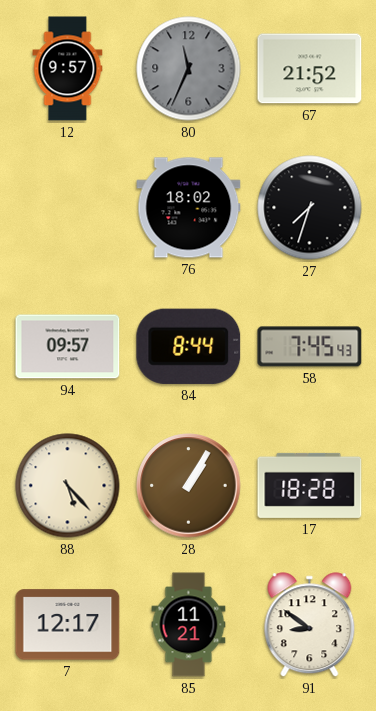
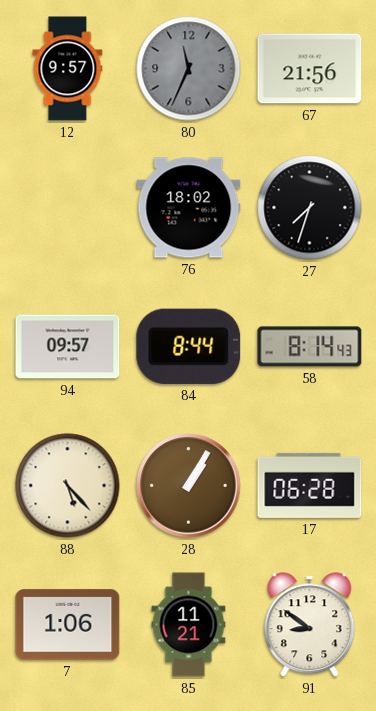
67: 21:52 -> 21:56
58: 7:45 -> 8:14
17: 18:28 -> 06:28
7: 12:17 -> 1:06
